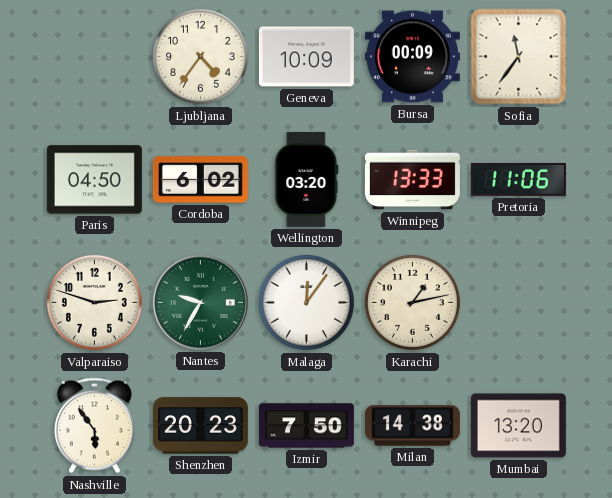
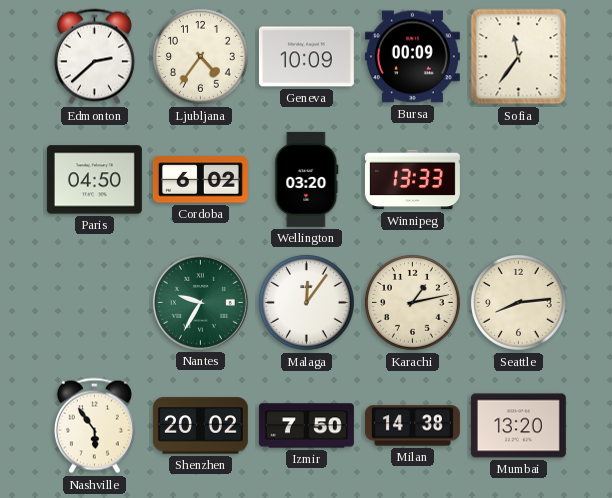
Edmonton: none -> 2:38
Pretoria: 11:06 -> none
Valparaiso: 2:48 -> none
Seattle: none -> 8:14
Shenzhen: 20:23 -> 20:02
